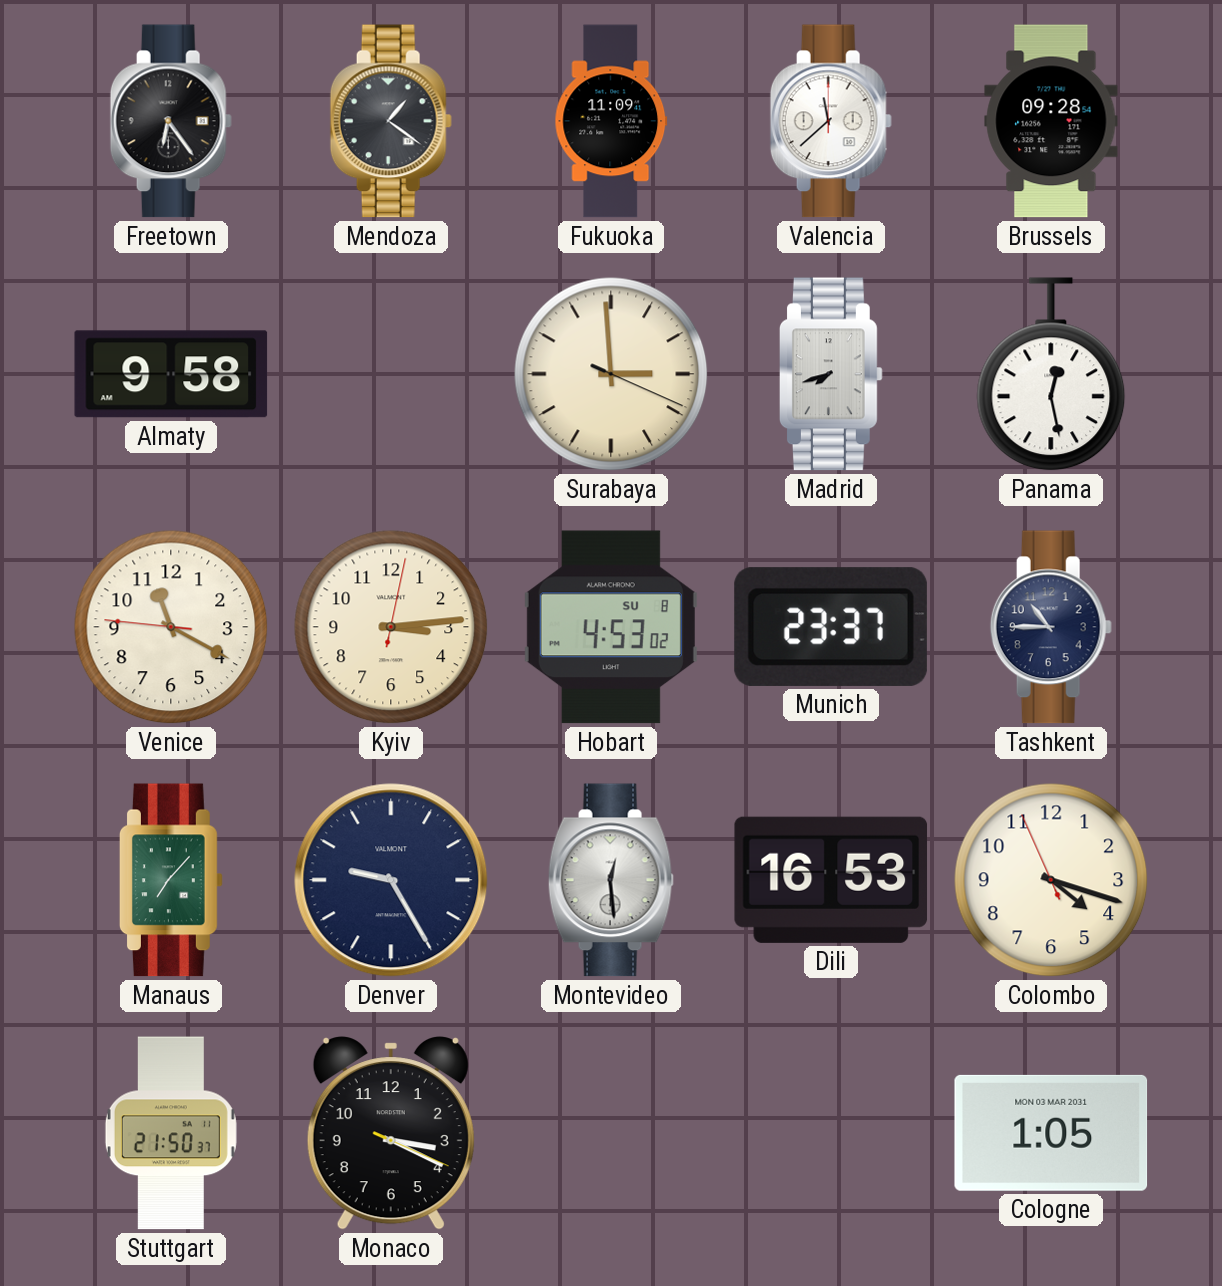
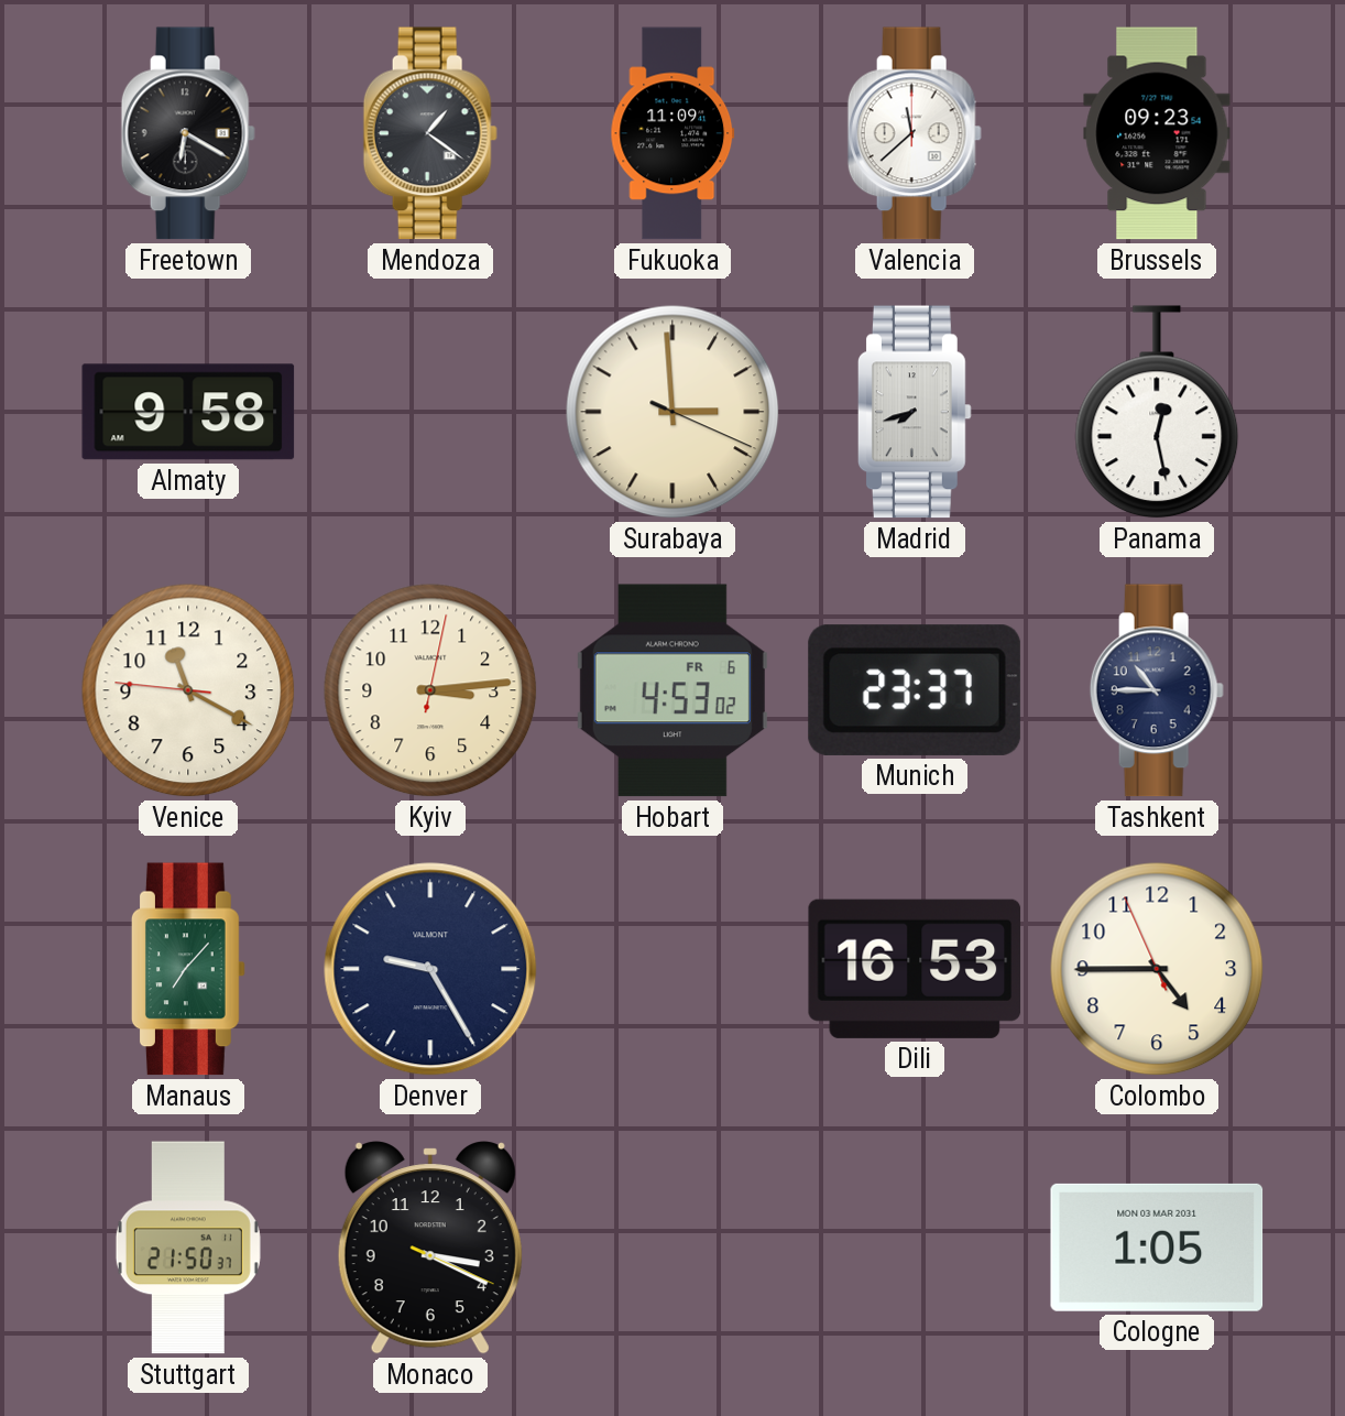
Freetown: 6:24 -> 6:20
Brussels: 09:28 -> 09:23
Hobart date: SU 8 -> FR 6
Montevideo: 12:29 -> none
Colombo: 4:17 -> 4:44
